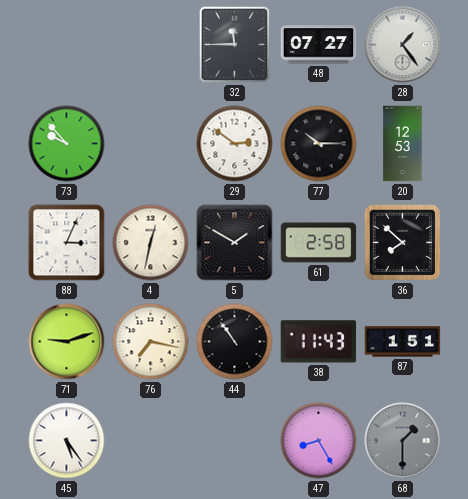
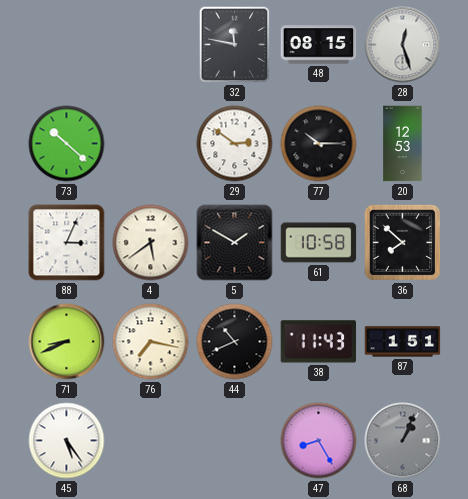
32: 11:45 -> 11:47
48: 07:27 -> 08:15
28: 1:24 -> 12:27
73: 9:53 -> 10:22
4: 12:32 -> 5:39
61: 2:58 -> 10:58
71: 9:12 -> 8:41
44: 10:54 -> 10:41
68: 1:30 -> 1:04
